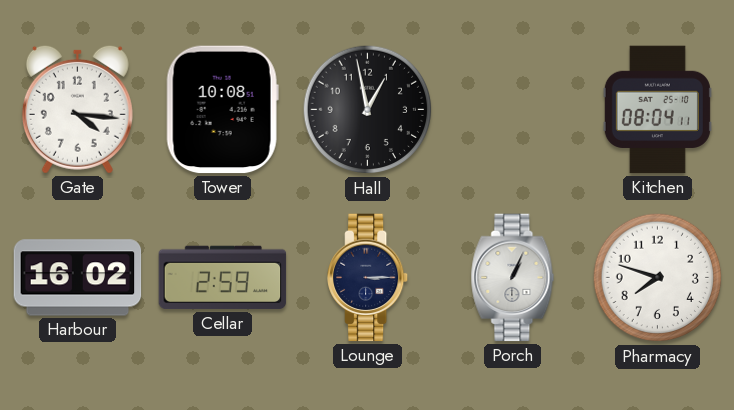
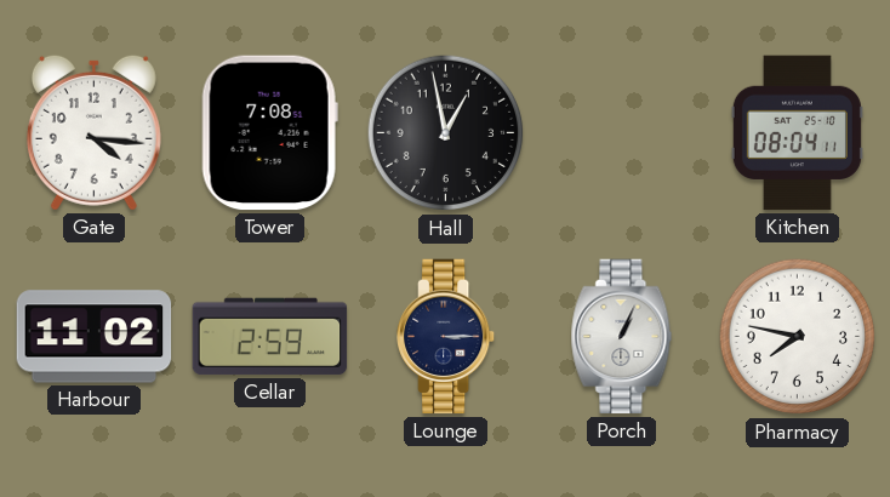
Tower: 10:08 -> 7:08
Harbour: 16:02 -> 11:02
Pharmacy: 7:48 -> 7:47
